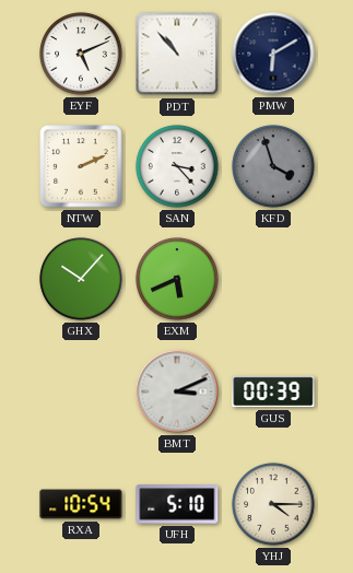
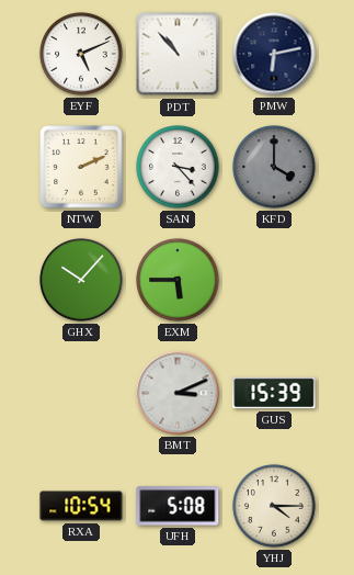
PMW: 6:10 -> 6:13
KFD: 3:57 -> 4:00
EXM: 5:41 -> 5:45
GUS: 00:39 -> 15:39
UFH: 5:10 -> 5:08
